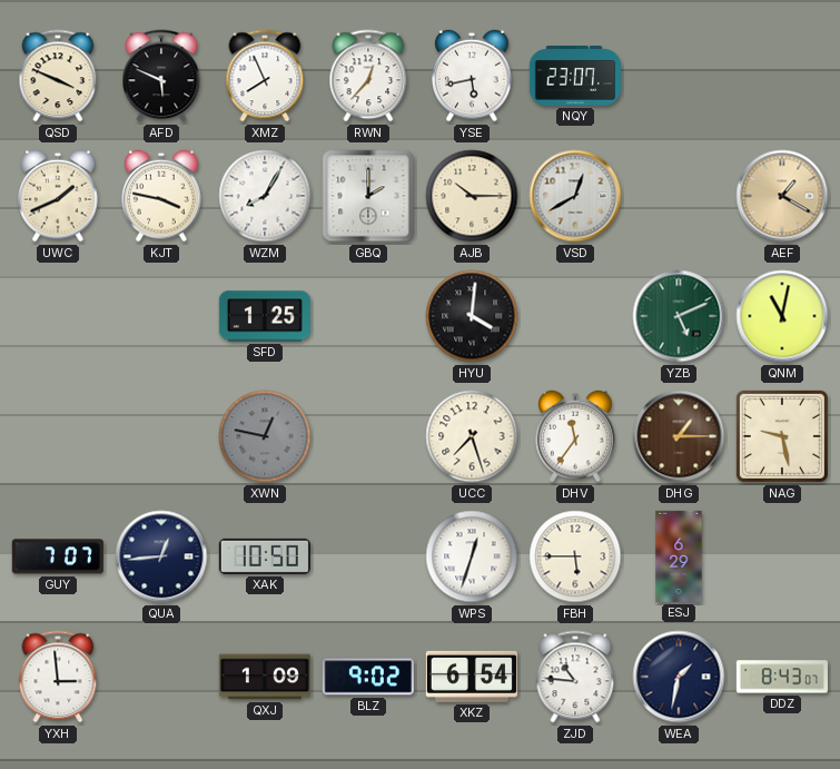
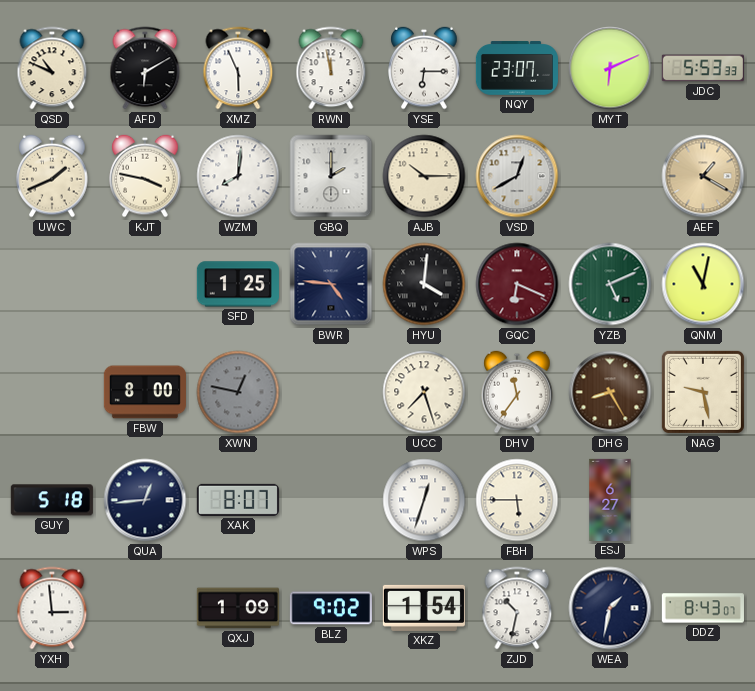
QSD: 3:49 -> 10:49
AFD: 5:49 -> 6:10
XMZ: 7:56 -> 5:56
RWN: 12:37 -> 11:58
YSE: 5:43 -> 6:15
MYT: none -> 6:11
JDC: none -> 5:53
WZM: 8:05 -> 8:01
BWR: none -> 4:46
GQC: none -> 6:19
FBW: none -> 8:00
DHG: 1:15 -> 8:25
GUY: 7:07 -> 5:18
XAK: 10:50 -> 8:07
ESJ: 6:29 -> 6:27
XKZ: 6:54 -> 1:54
ZJD: 10:46 -> 10:32
